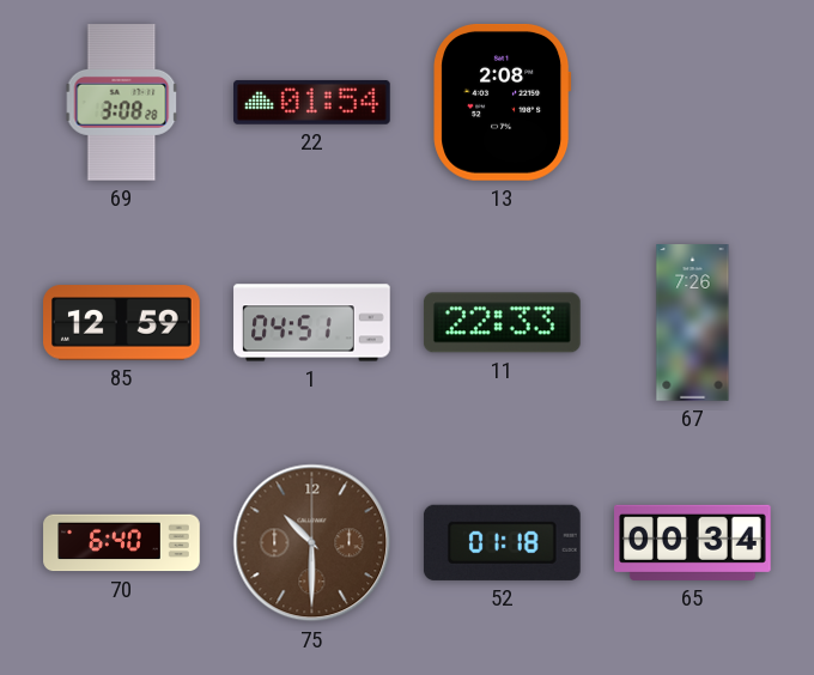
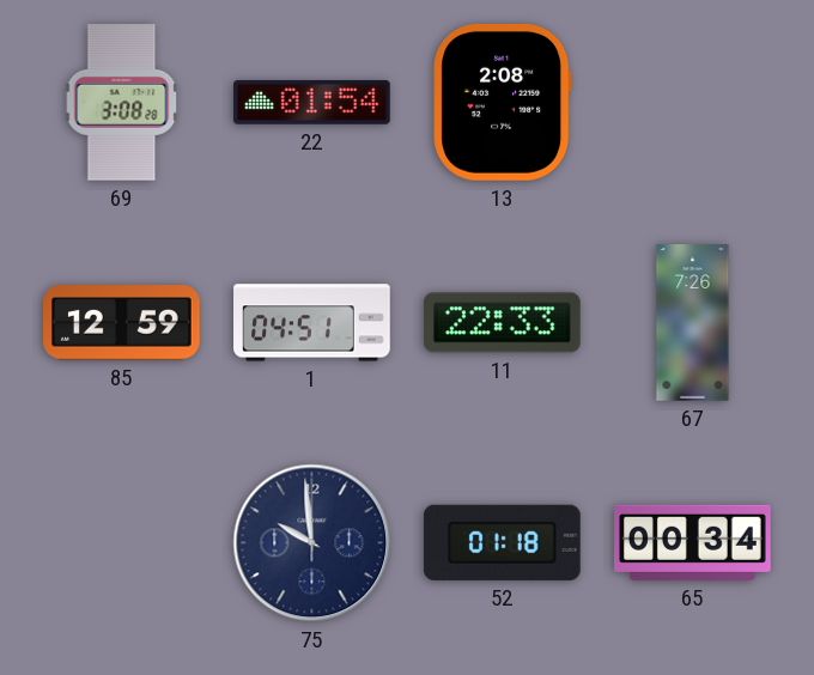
70: 6:40 -> none
75: 10:30 -> 9:59
75 dial: brown -> navy
